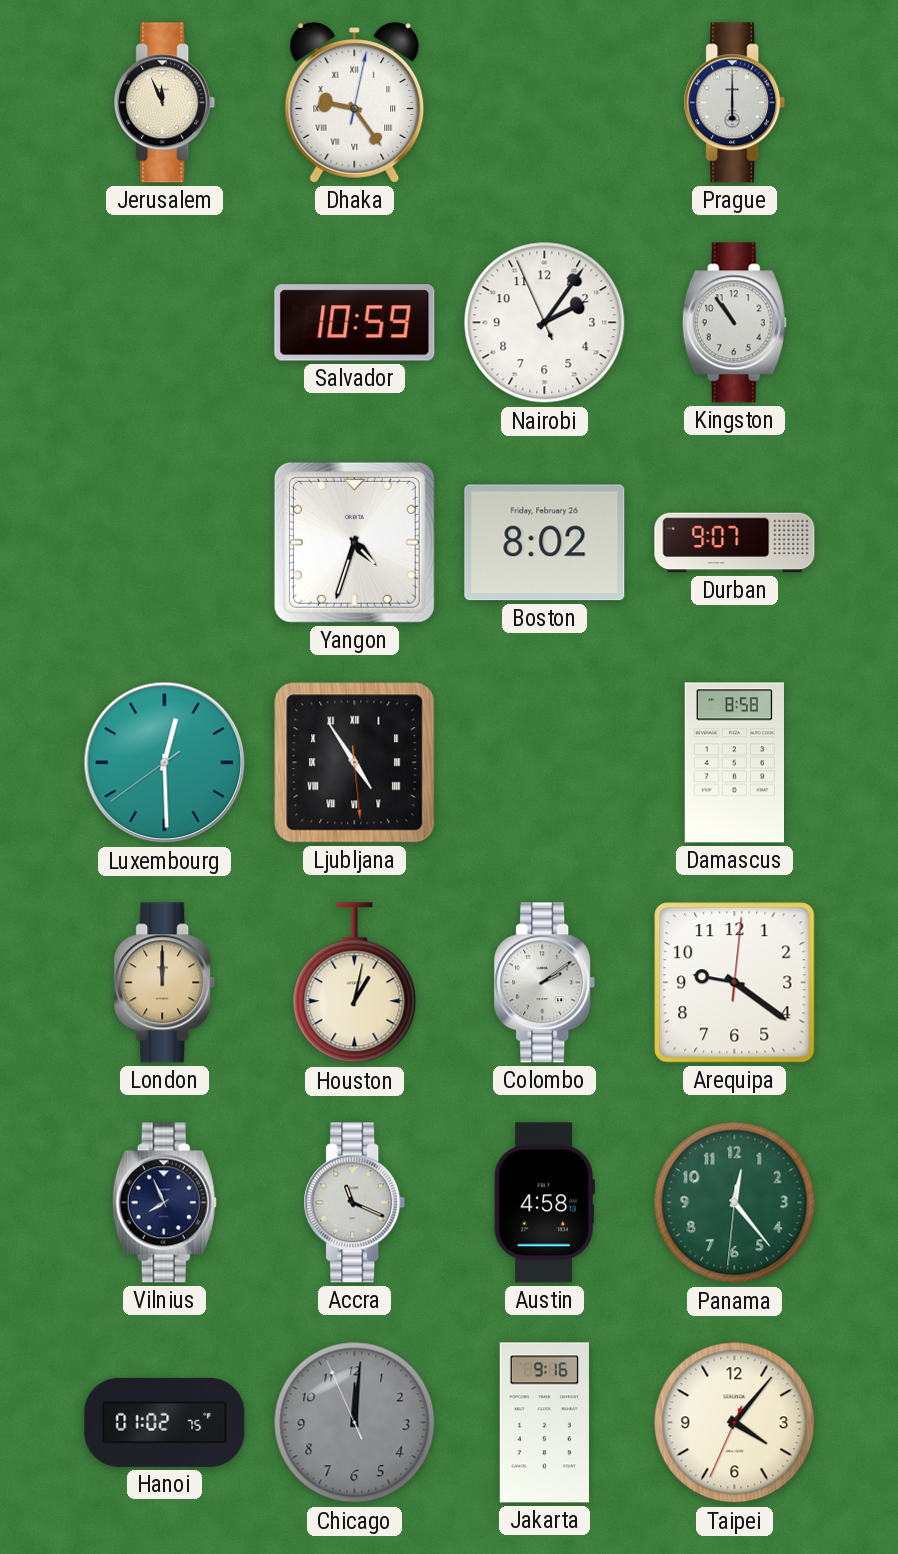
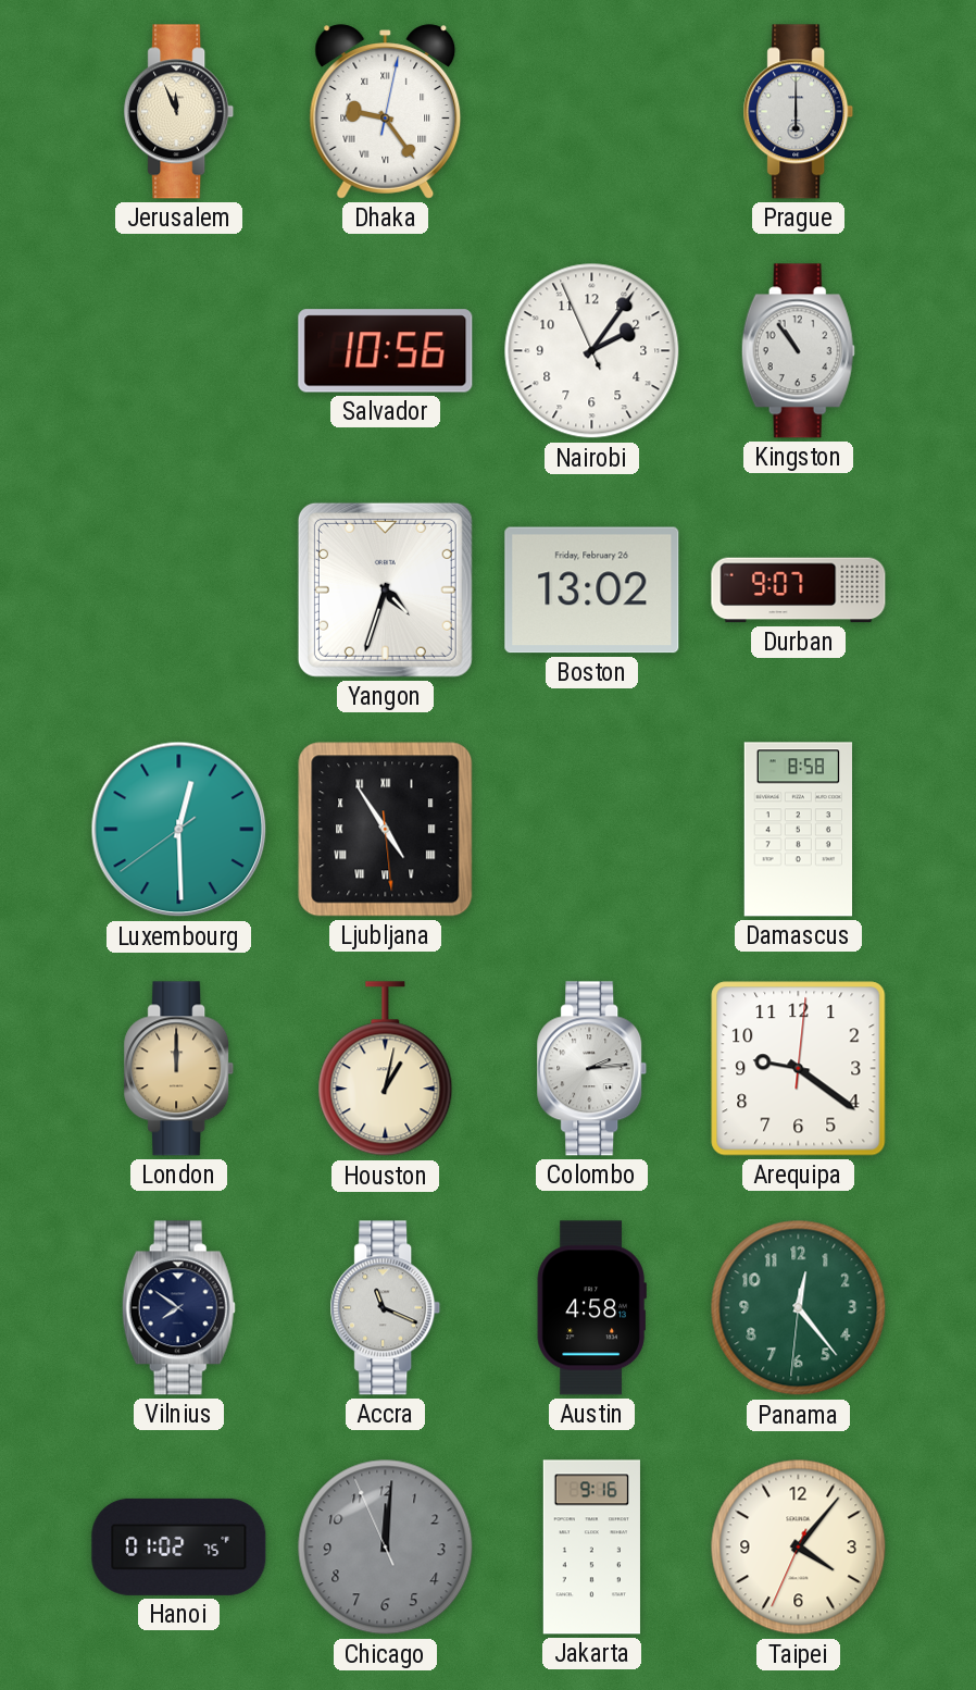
Salvador: 10:59 -> 10:56
Boston: 8:02 -> 13:02
Colombo: 2:09 -> 2:14
Vilnius: 7:56 -> 7:51
